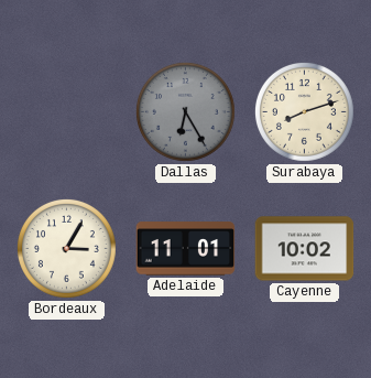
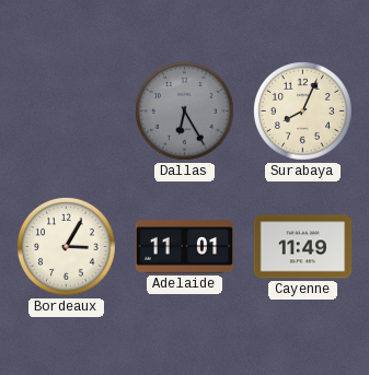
Surabaya: 8:12 -> 8:04
Cayenne: 10:02 -> 11:49
